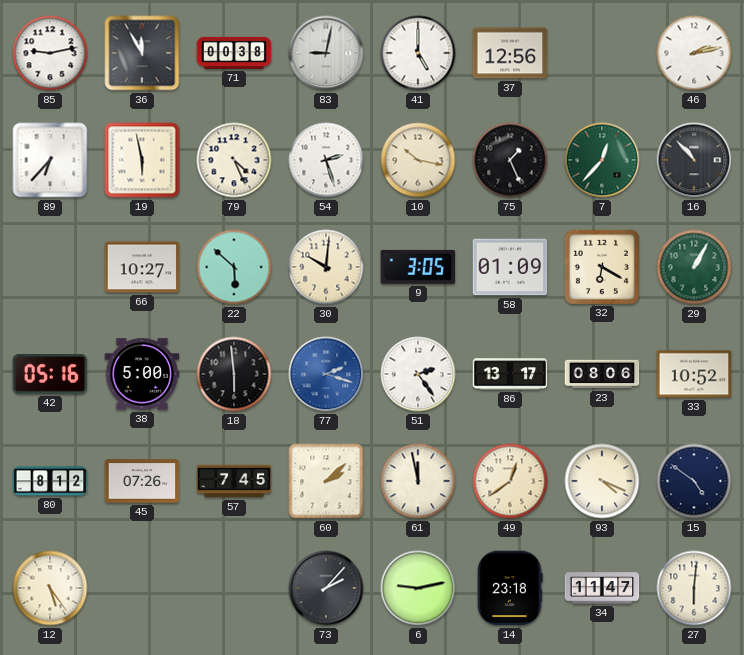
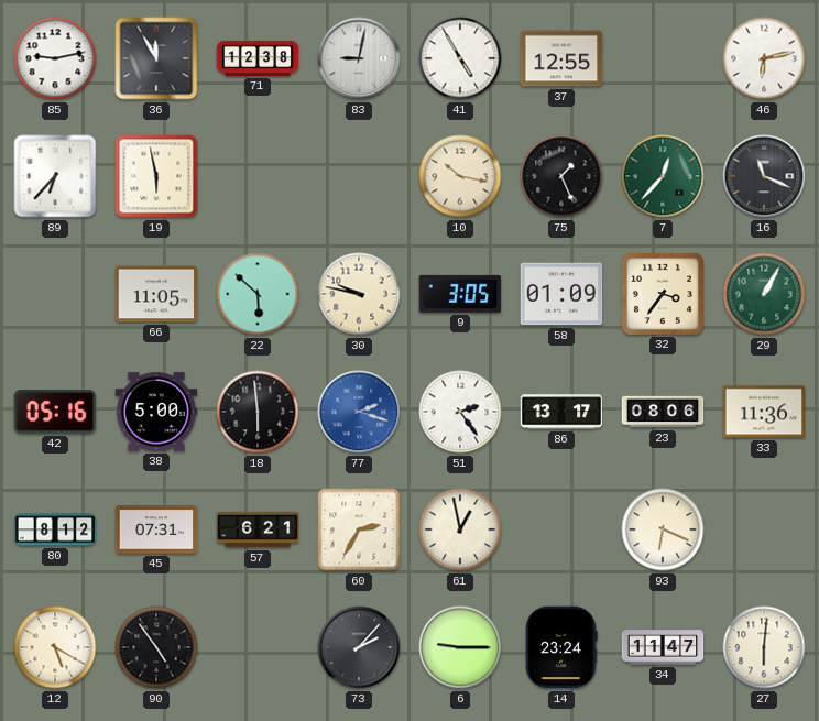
71: 00:38 -> 12:38
41: 5:00 -> 4:55
37: 12:56 -> 12:55
46: 2:13 -> 6:13
79: 4:26 -> none
54: 2:27 -> none
16: 10:53 -> 11:19
66: 10:27 -> 11:05
30: 10:01 -> 9:47
32: 6:20 -> 3:36
33: 10:52 -> 11:36
45: 07:26 -> 07:31
57: 7:45 -> 6:21
60: 2:08 -> 2:35
61: 11:58 -> 12:58
49: 12:39 -> none
93: 4:19 -> 6:19
15: 4:51 -> none
12: 5:24 -> 5:20
90: none -> 4:54
6: 9:13 -> 9:15
14: 23:18 -> 23:24
